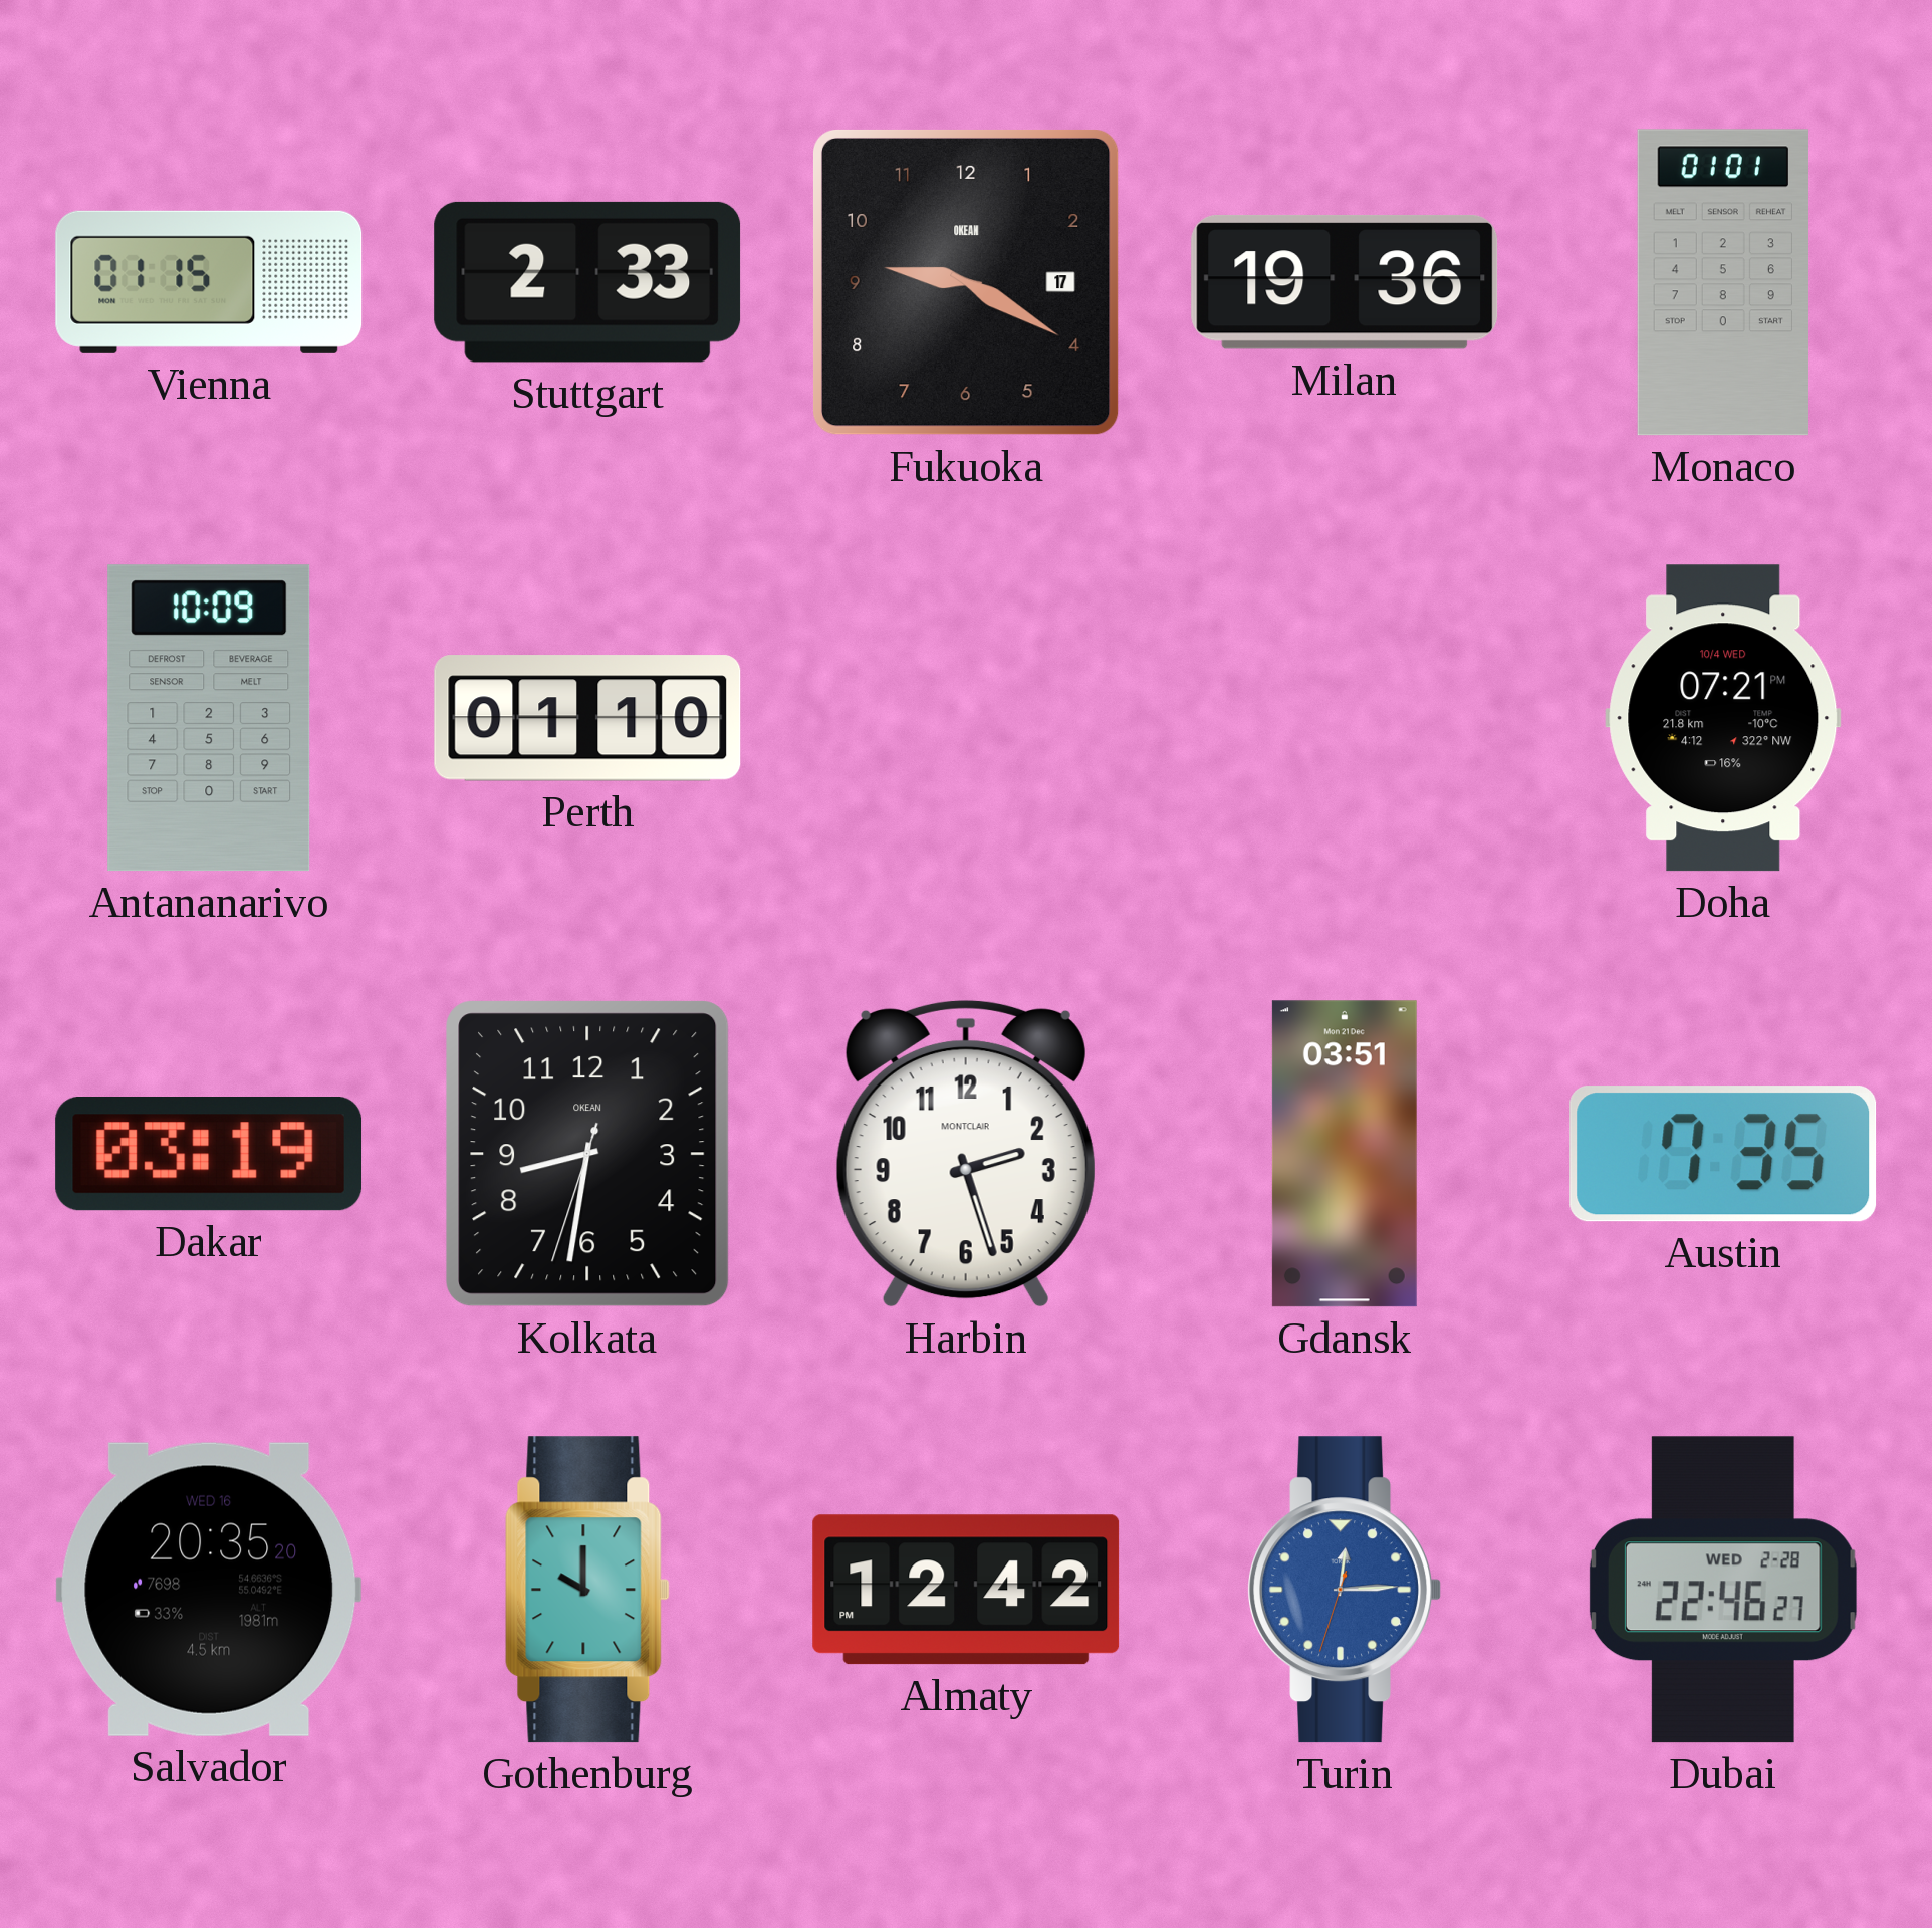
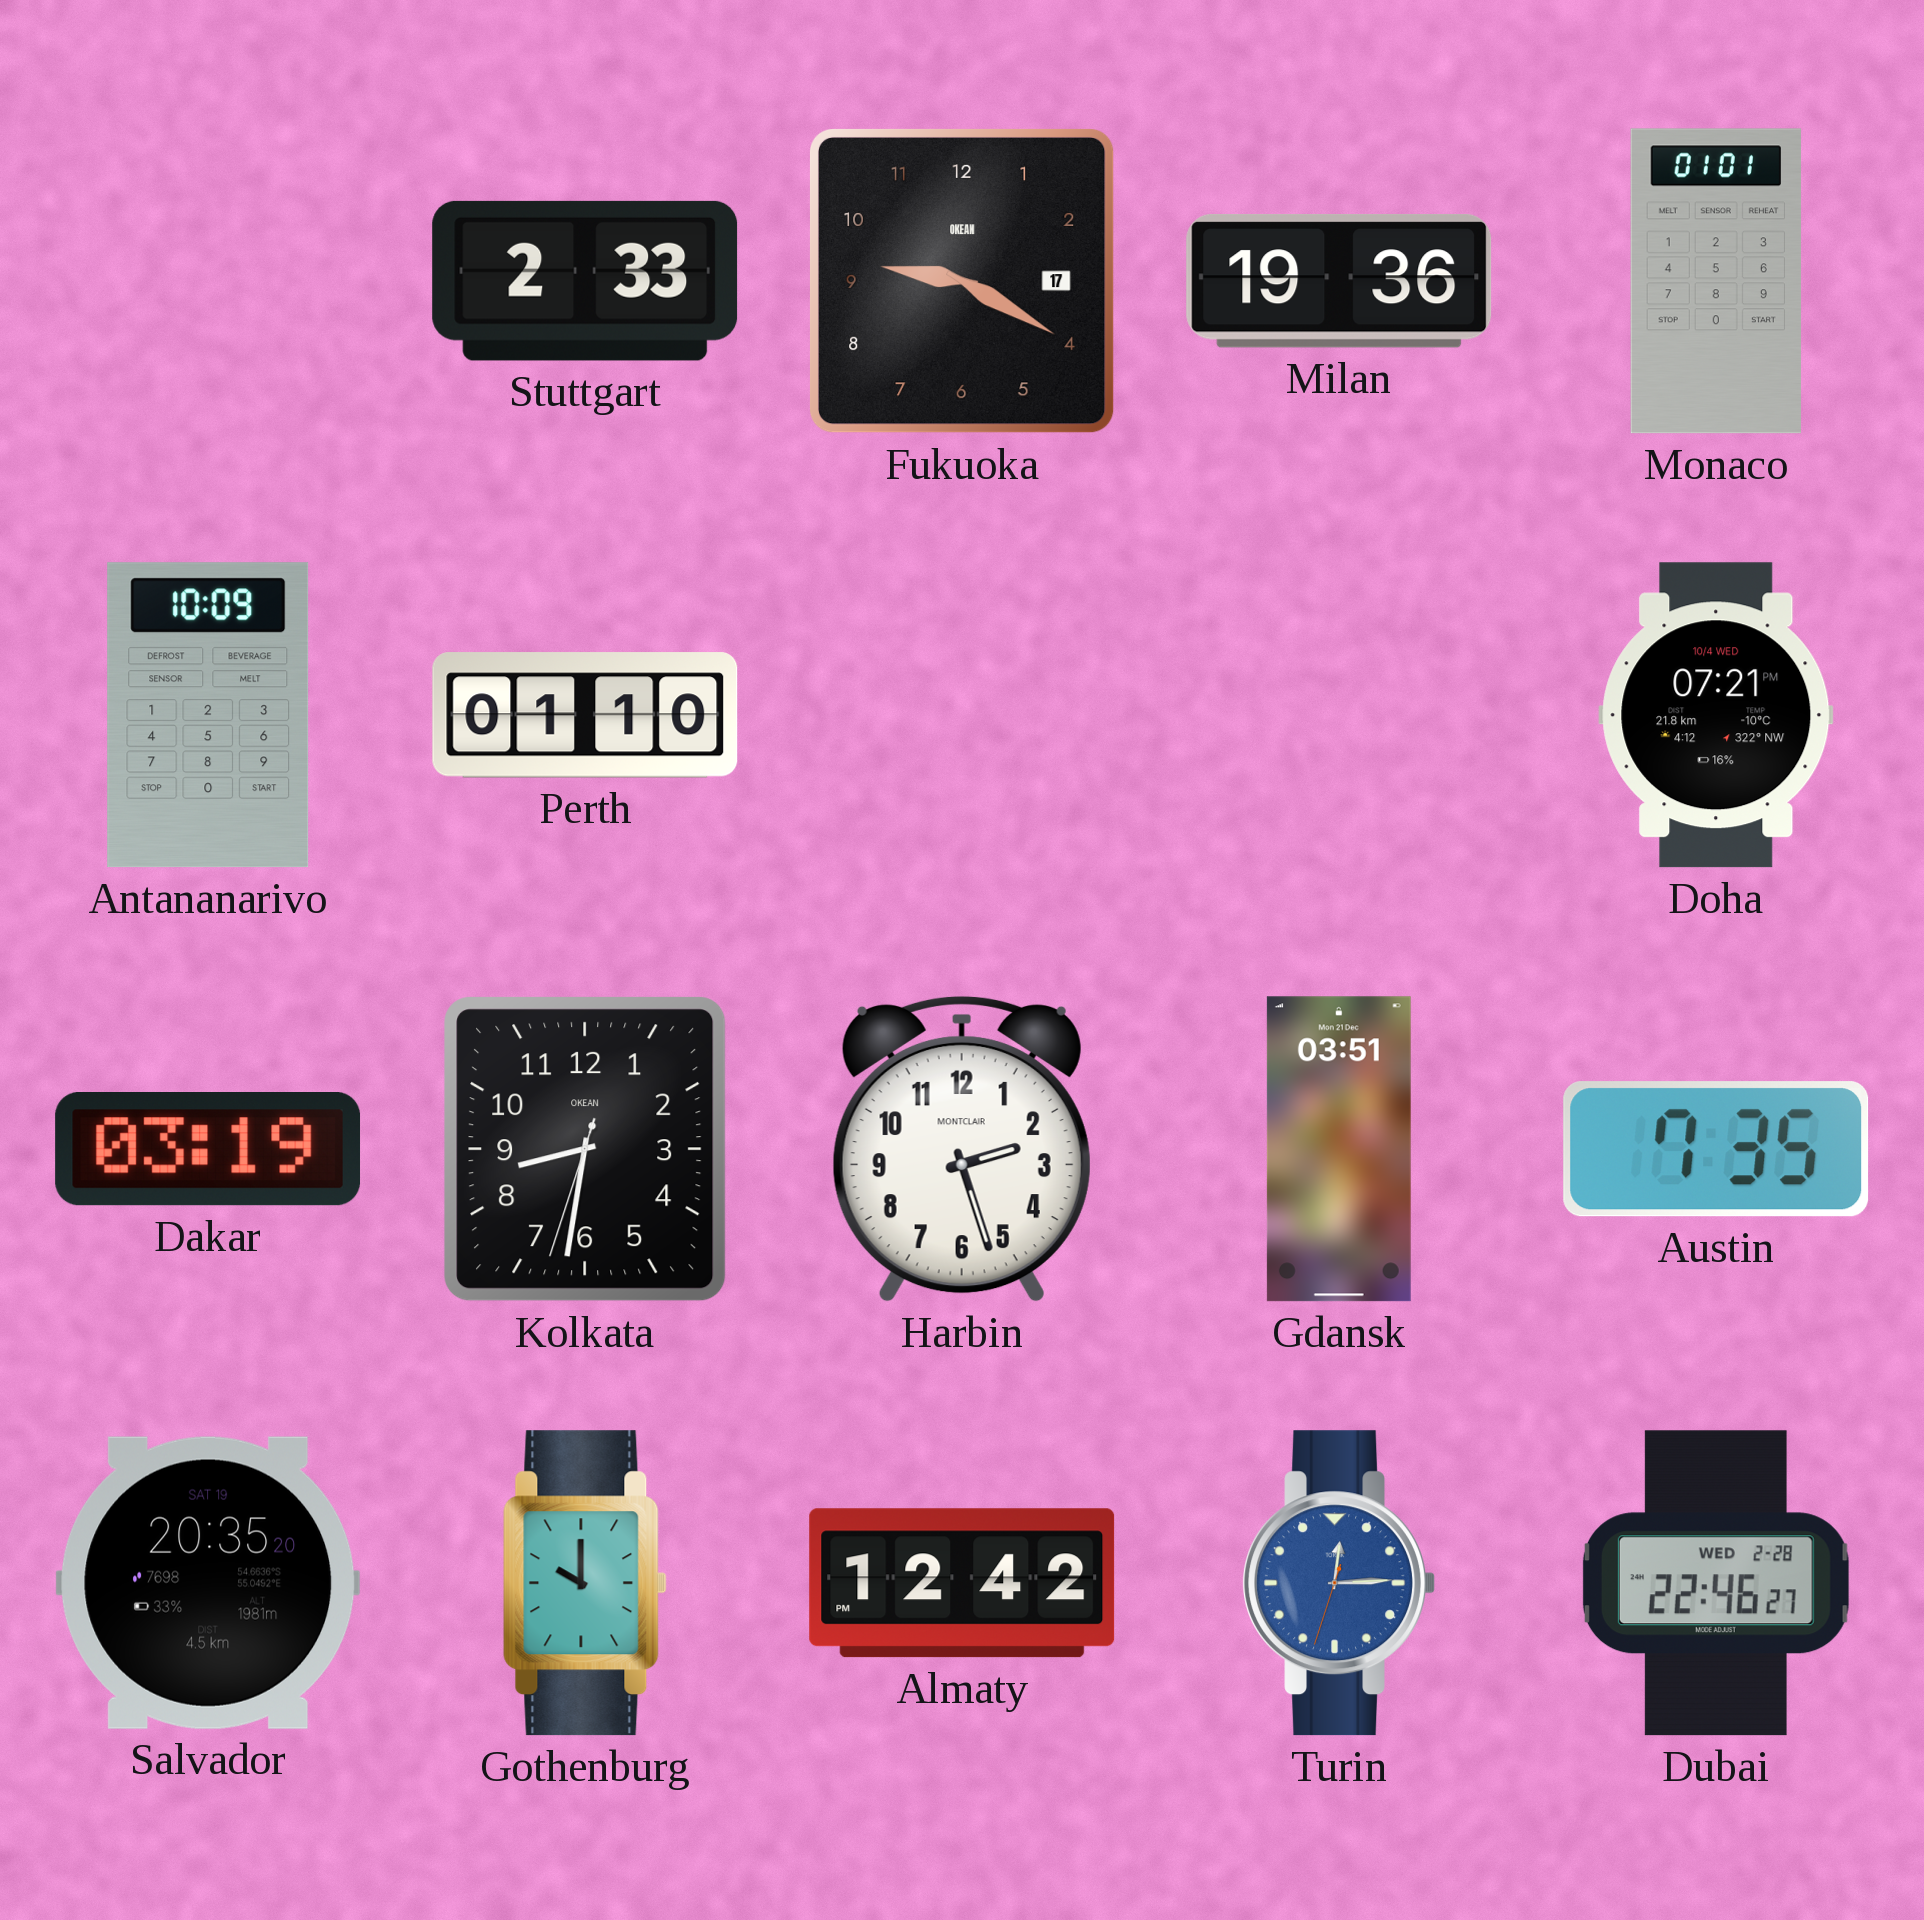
Vienna: 01:15 -> none
Salvador date: WED 16 -> SAT 19
